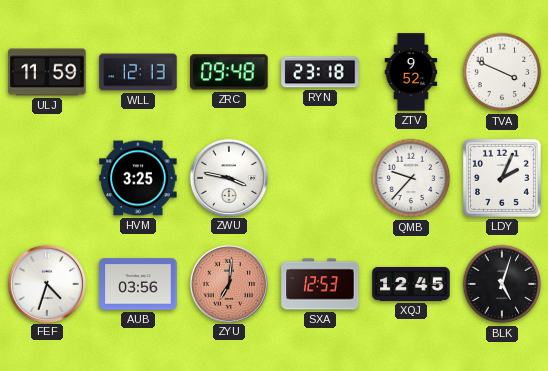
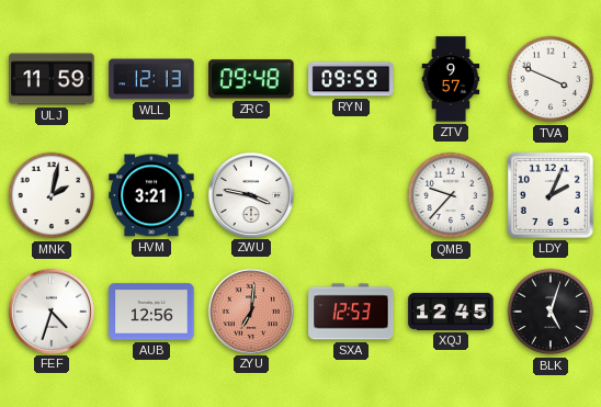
RYN: 23:18 -> 09:59
ZTV: 9:52 -> 9:57
MNK: none -> 2:02
HVM: 3:25 -> 3:21
AUB: 03:56 -> 12:56
